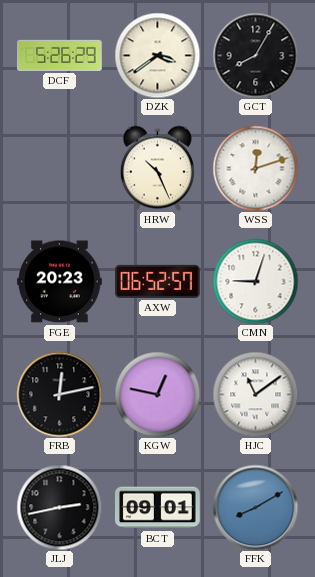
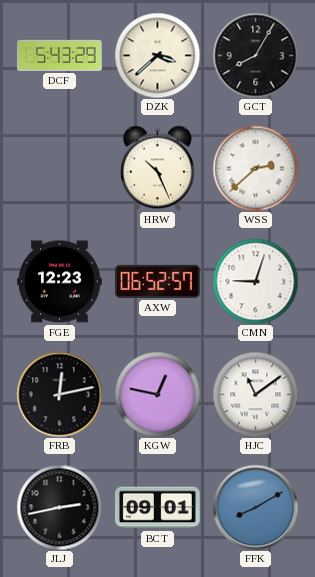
DCF: 5:26 -> 5:43
DZK: 3:39 -> 3:38
WSS: 12:12 -> 2:38
FGE: 20:23 -> 12:23
